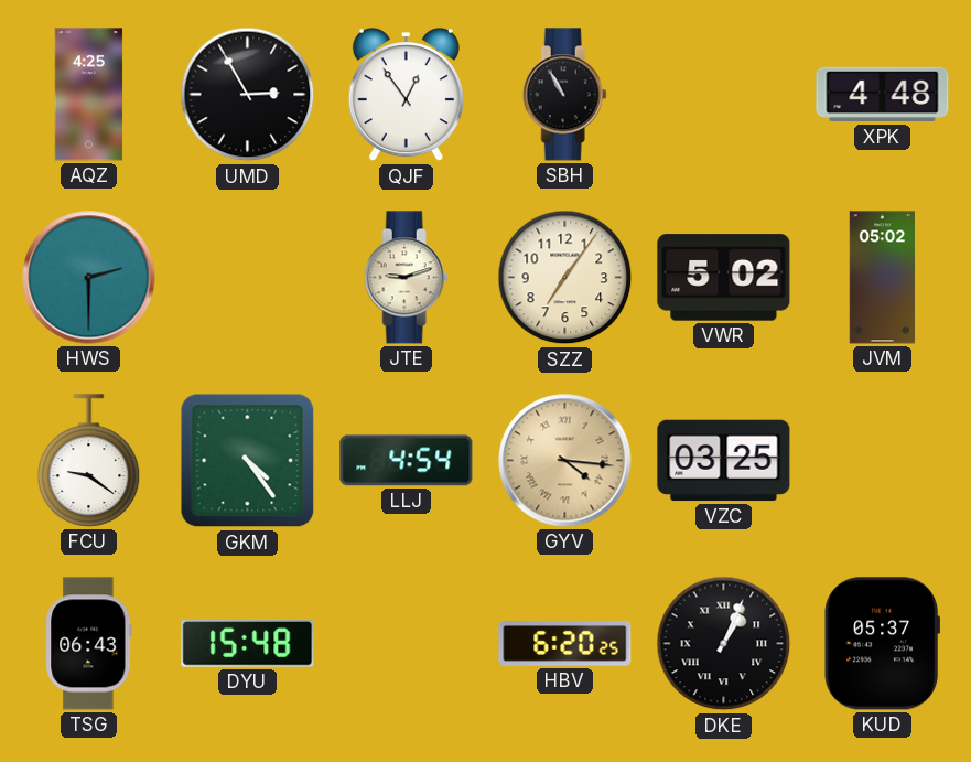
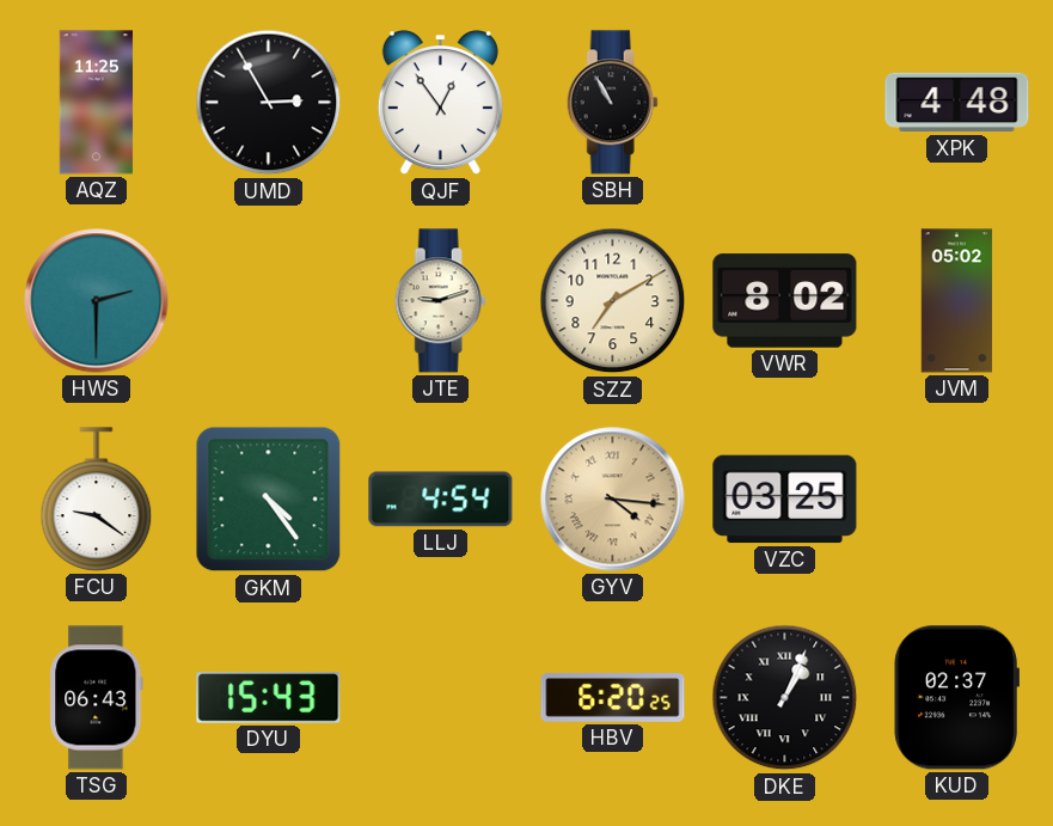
AQZ: 4:25 -> 11:25
SZZ: 7:06 -> 7:10
VWR: 5:02 -> 8:02
DYU: 15:48 -> 15:43
KUD: 05:37 -> 02:37
